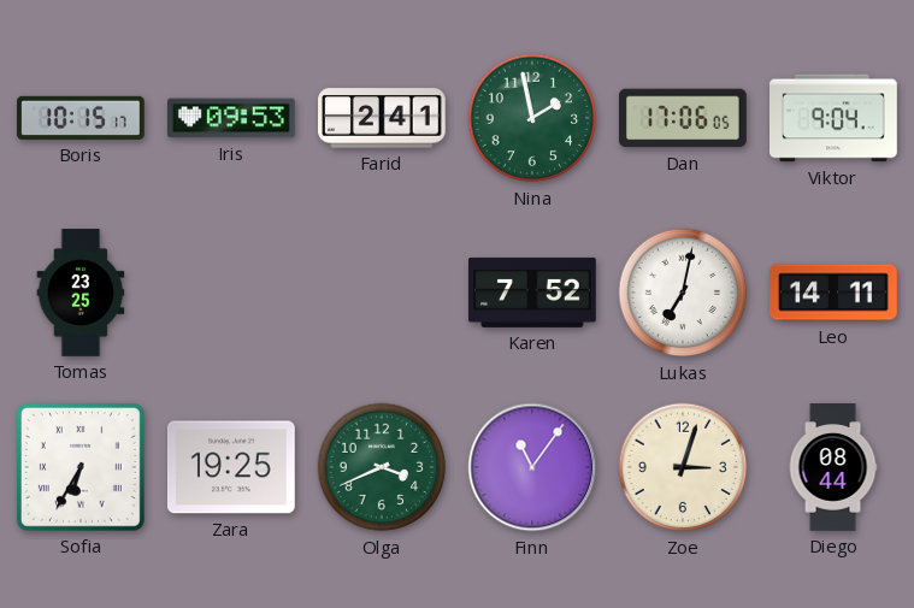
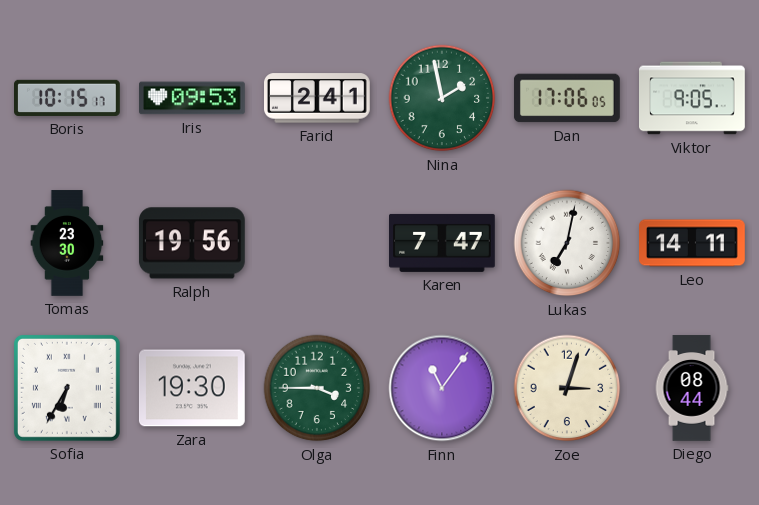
Viktor: 9:04 -> 9:05
Tomas: 23:25 -> 23:30
Ralph: none -> 19:56
Karen: 7:52 -> 7:47
Zara: 19:25 -> 19:30
Olga: 3:41 -> 3:45
